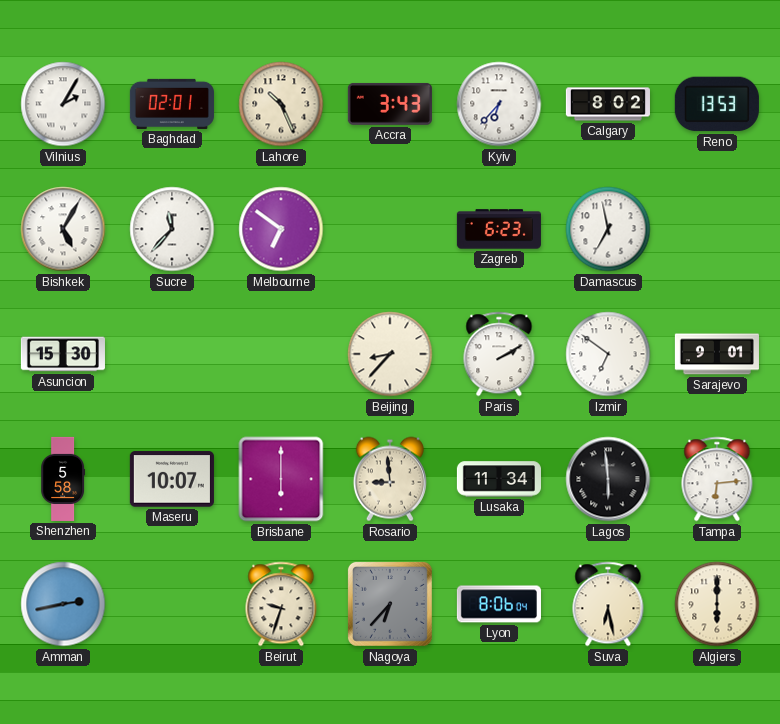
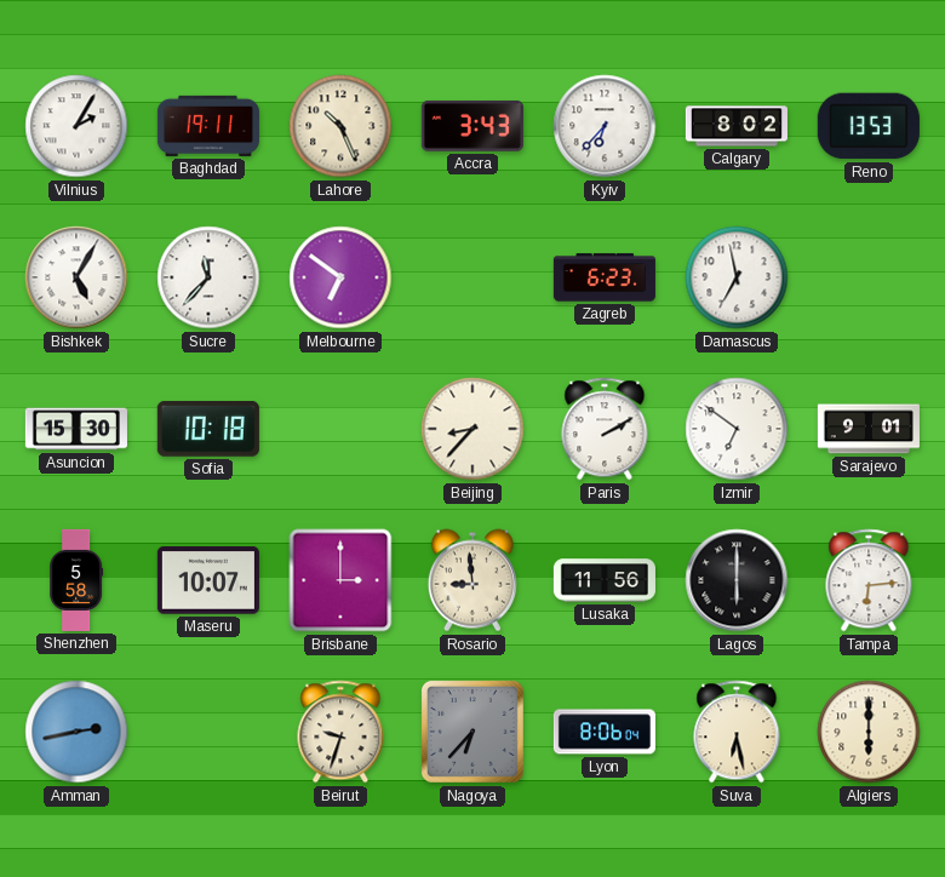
Baghdad: 02:01 -> 19:11
Sofia: none -> 10:18
Brisbane: 6:00 -> 3:00
Lusaka: 11:34 -> 11:56
Lagos: 5:59 -> 6:00
